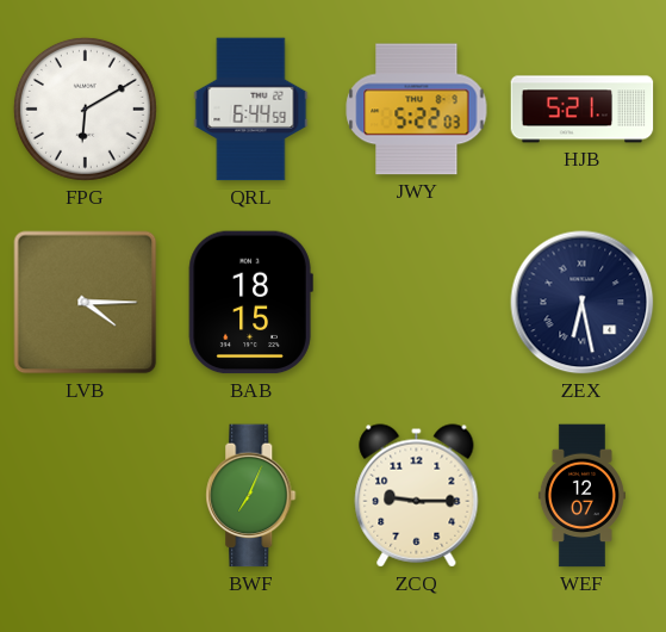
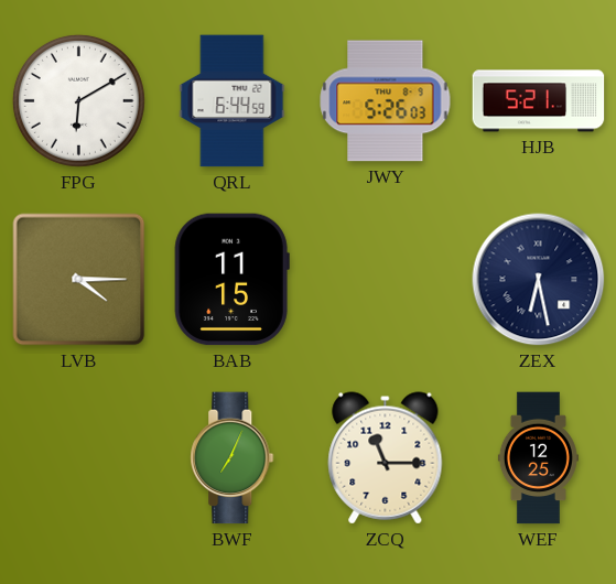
JWY: 5:22 -> 5:26
BAB: 18:15 -> 11:15
ZCQ: 9:15 -> 11:15
WEF: 12:07 -> 12:25
